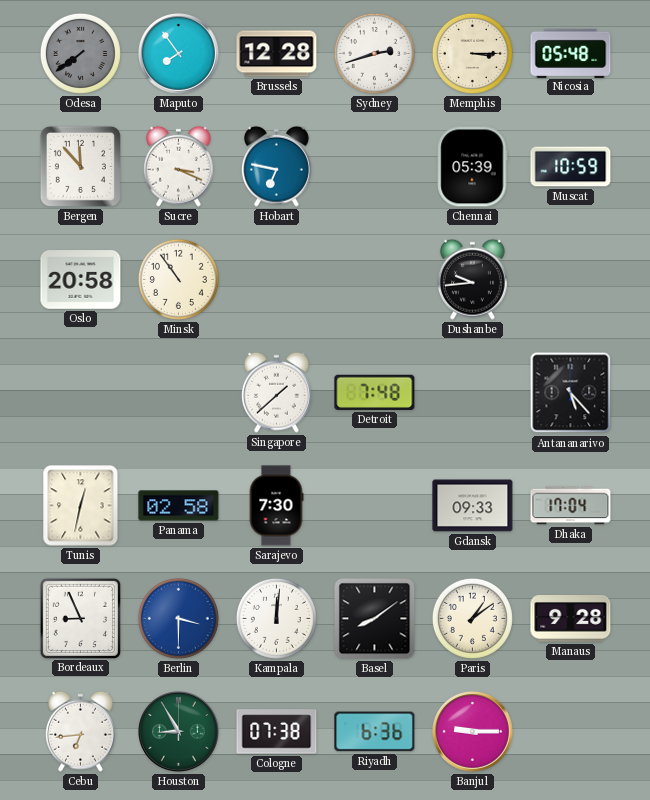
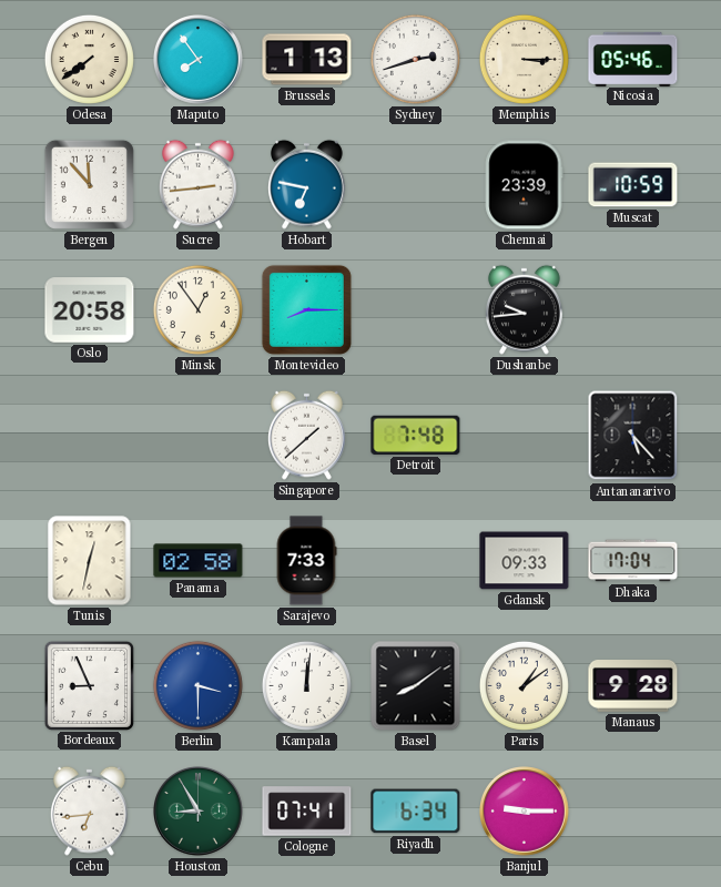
Odesa dial: grey -> cream
Brussels: 12:28 -> 1:13
Nicosia: 05:48 -> 05:46
Sucre: 3:19 -> 2:44
Chennai: 05:39 -> 23:39
Minsk: 10:54 -> 12:54
Montevideo: none -> 8:15
Sarajevo: 7:30 -> 7:33
Cologne: 07:38 -> 07:41
Riyadh: 6:36 -> 6:34
